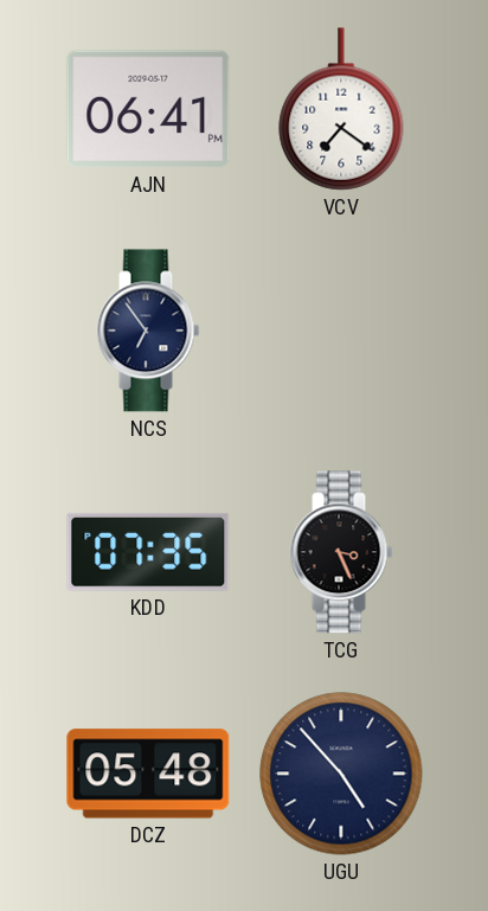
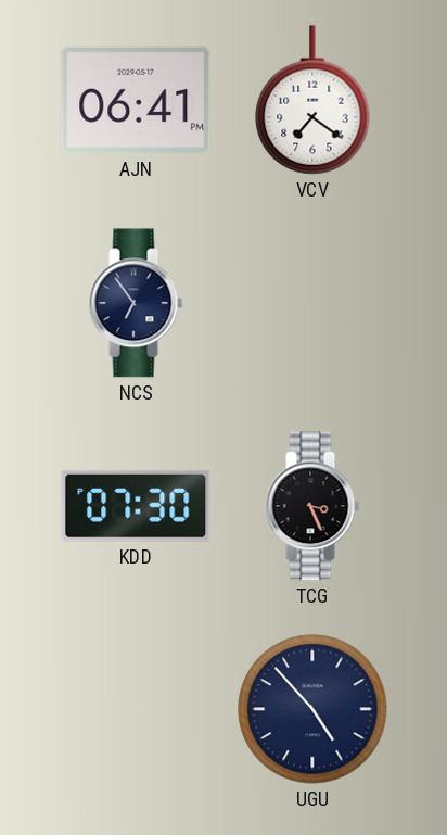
KDD: 07:35 -> 07:30
DCZ: 05:48 -> none
